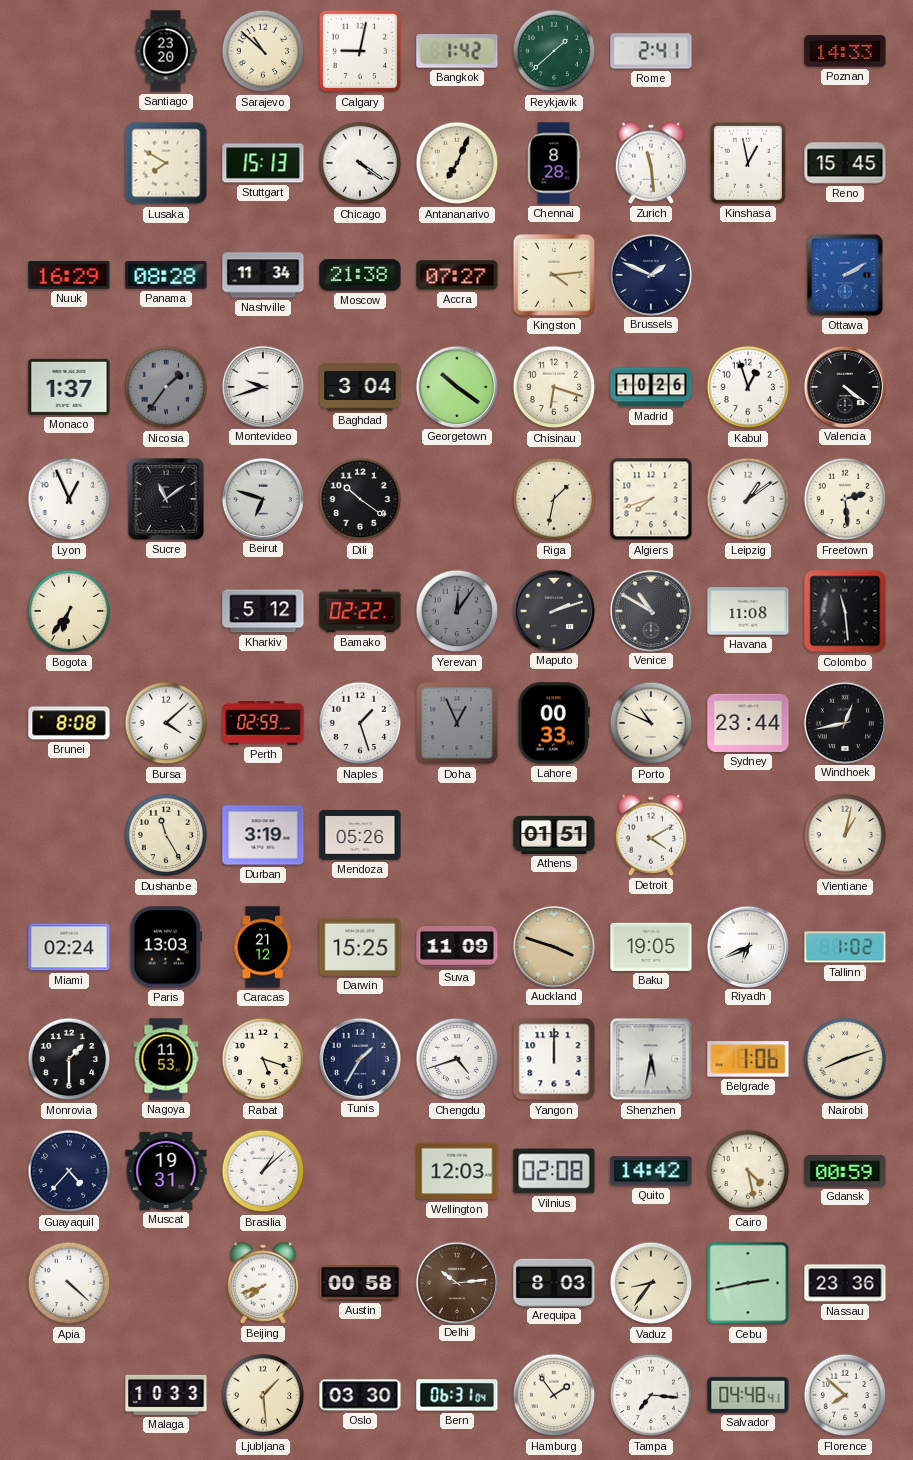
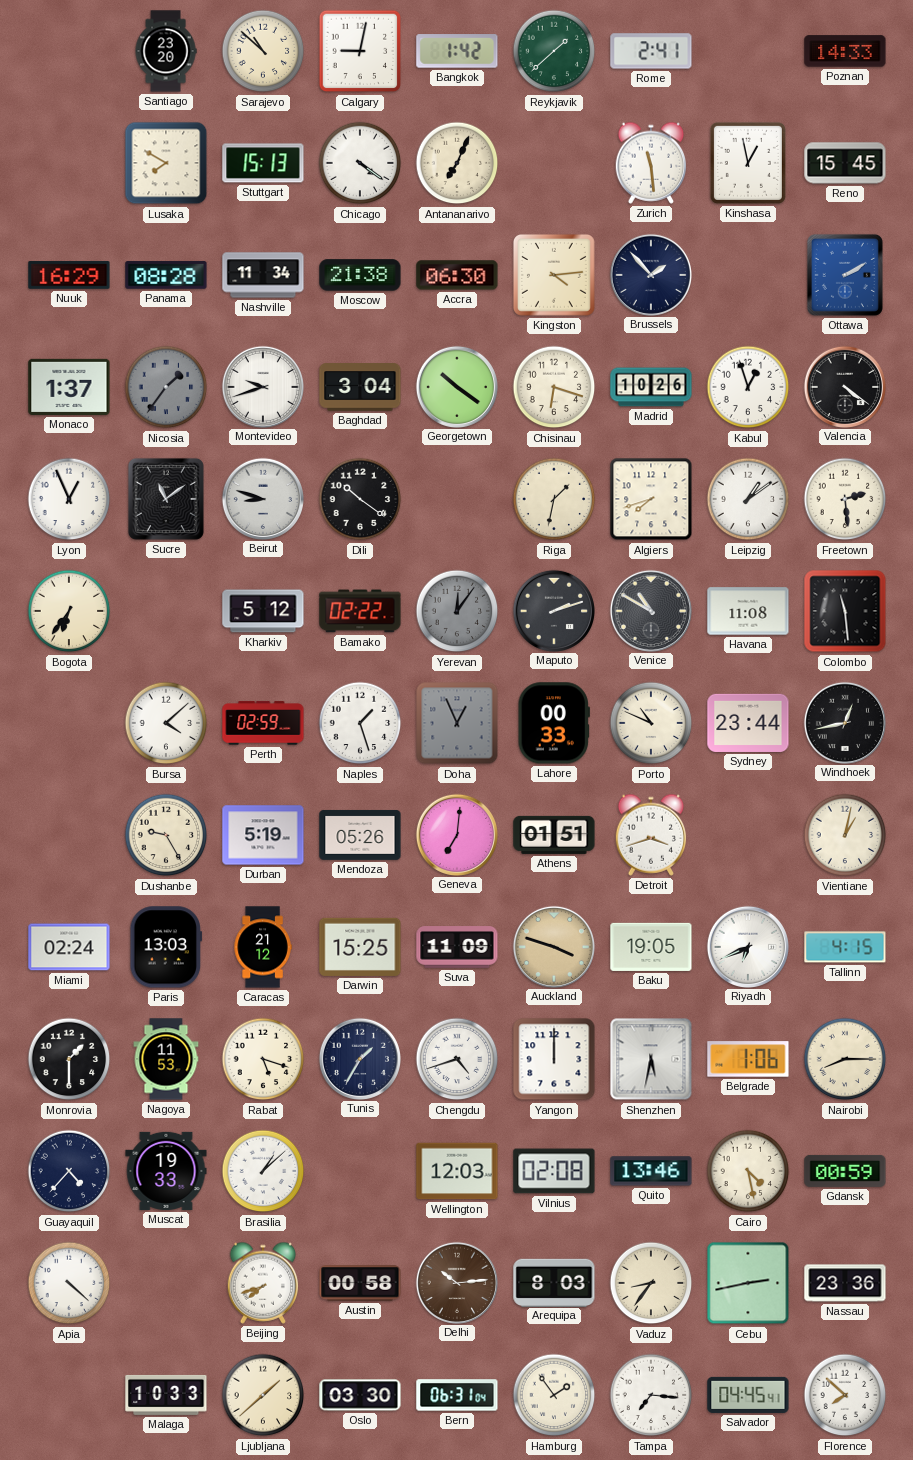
Chennai: 8:28 -> none
Accra: 07:27 -> 06:30
Brussels: 1:49 -> 1:53
Beirut: 6:48 -> 8:48
Brunei: 8:08 -> none
Dushanbe: 11:25 -> 9:25
Durban: 3:19 -> 5:19
Geneva: none -> 7:01
Detroit: 4:10 -> 3:42
Tallinn: 1:02 -> 4:15
Nairobi: 8:12 -> 8:15
Muscat: 19:31 -> 19:33
Quito: 14:42 -> 13:46
Ljubljana: 1:29 -> 1:38
Salvador: 04:48 -> 04:45
